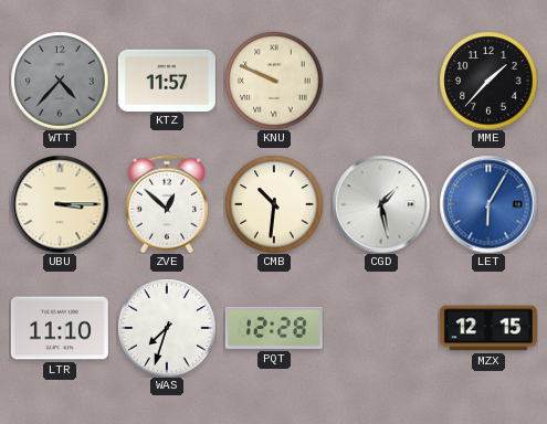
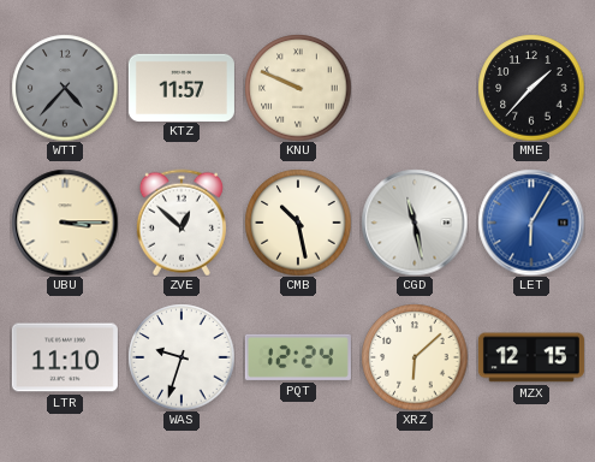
CMB: 10:31 -> 10:28
CGD: 1:28 -> 11:28
WAS: 7:33 -> 9:33
PQT: 12:28 -> 12:24
XRZ: none -> 6:08
